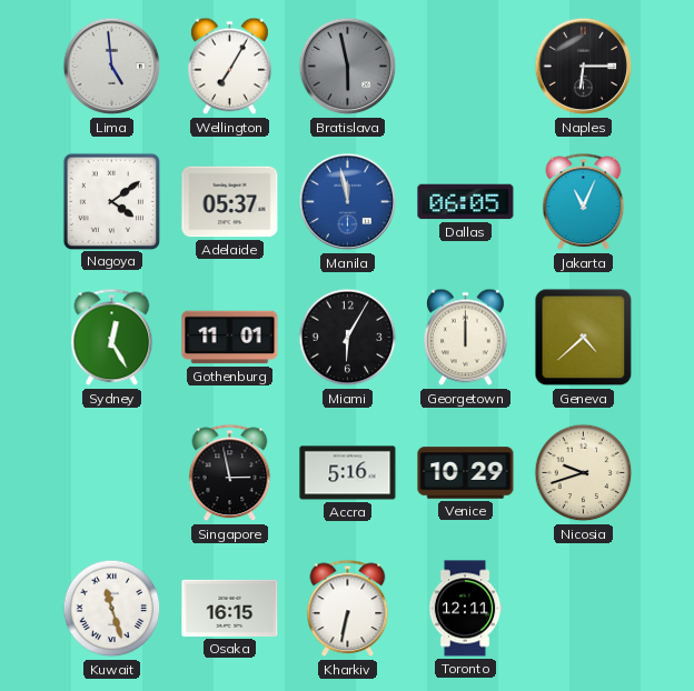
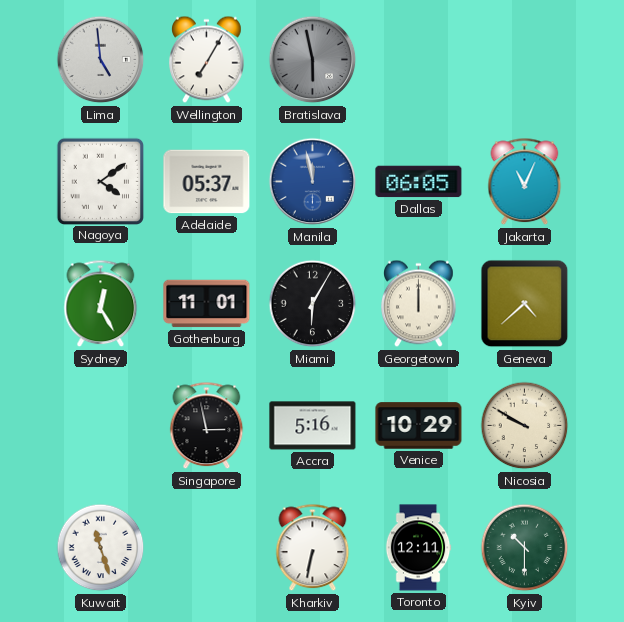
Naples: 6:15 -> none
Nicosia: 9:42 -> 9:50
Osaka: 16:15 -> none
Kyiv: none -> 10:30
